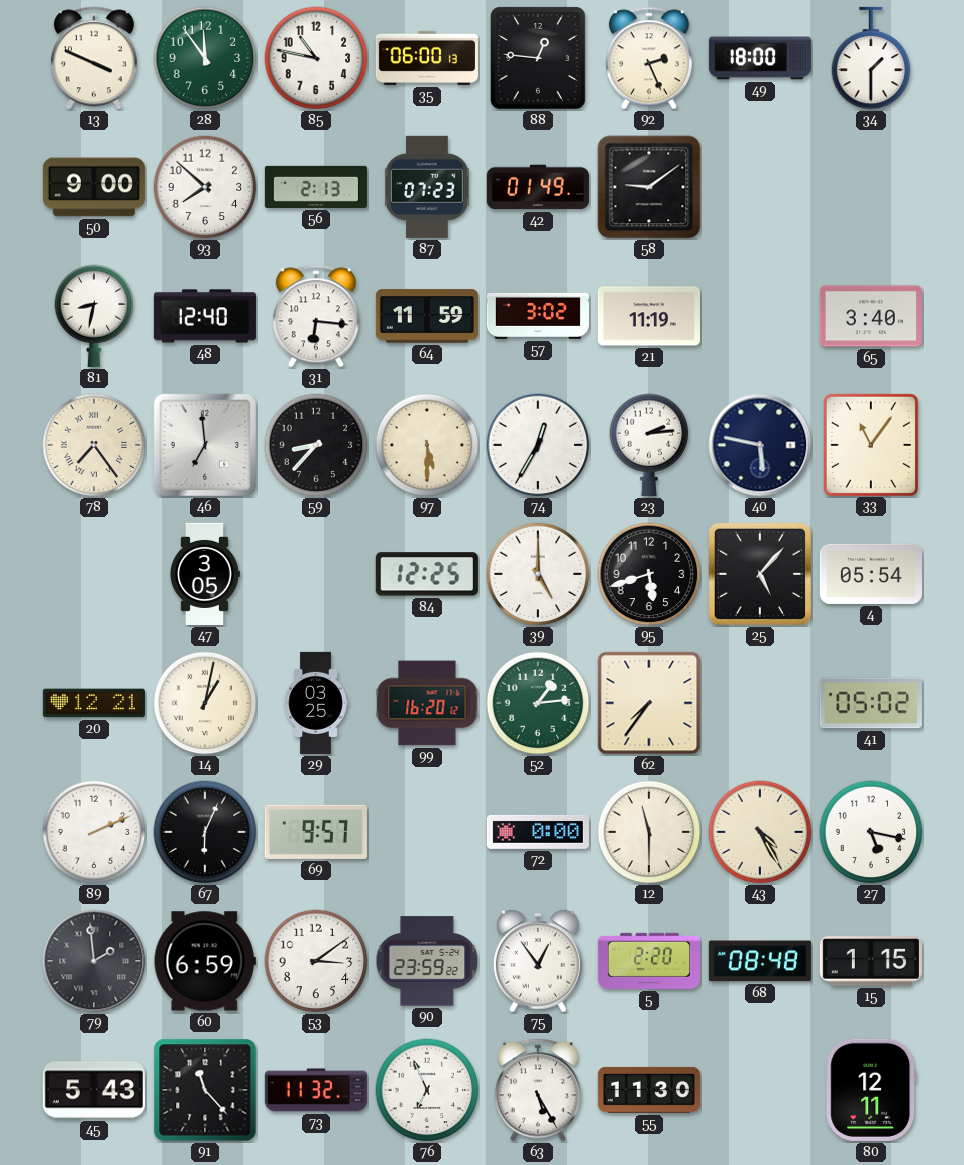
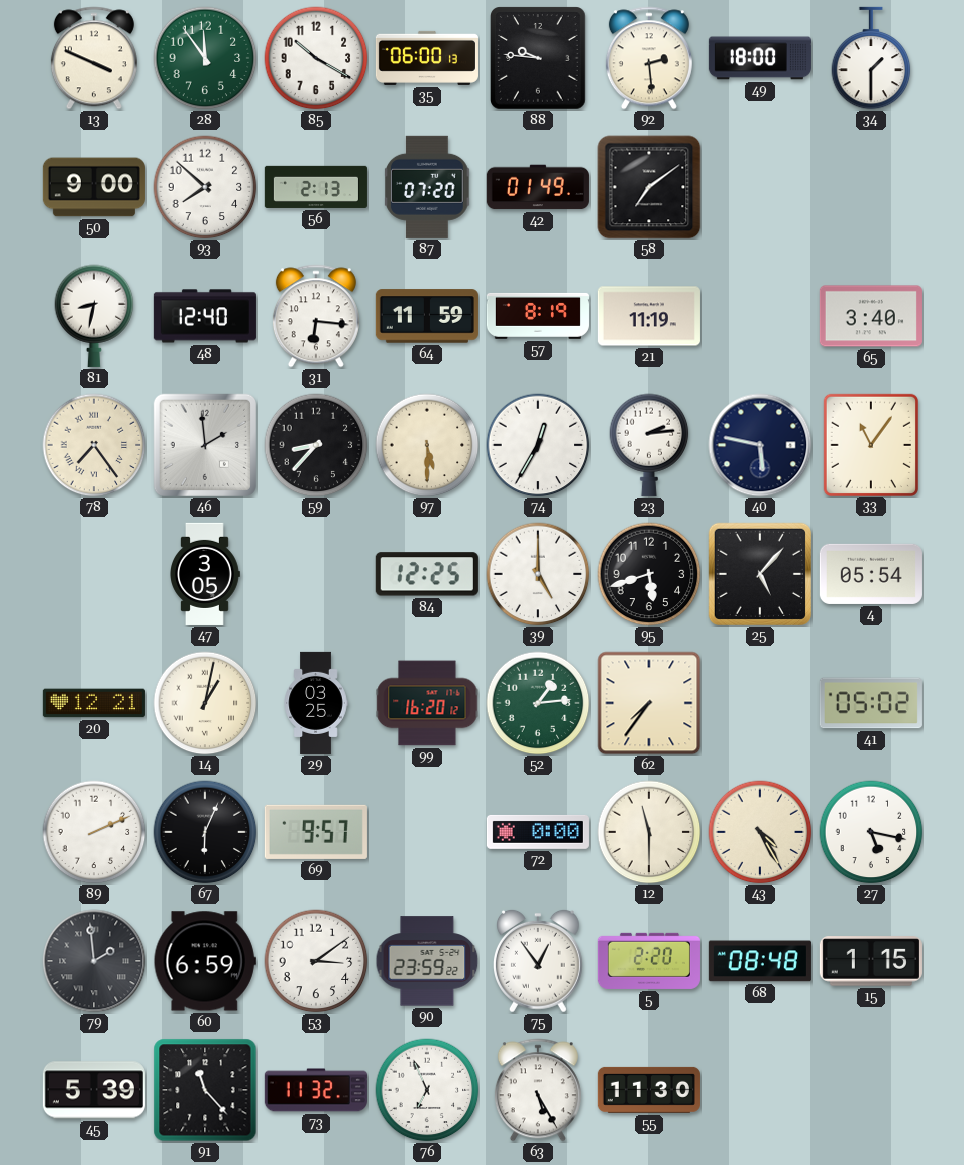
85: 10:47 -> 10:20
88: 12:46 -> 9:46
92: 2:26 -> 2:29
87: 07:23 -> 07:20
58: 9:09 -> 7:09
57: 3:02 -> 8:19
46: 6:59 -> 1:59
45: 5:43 -> 5:39
80: 12:11 -> none
